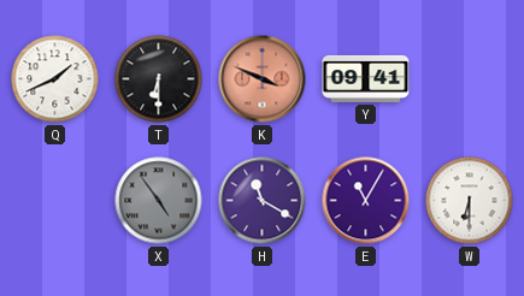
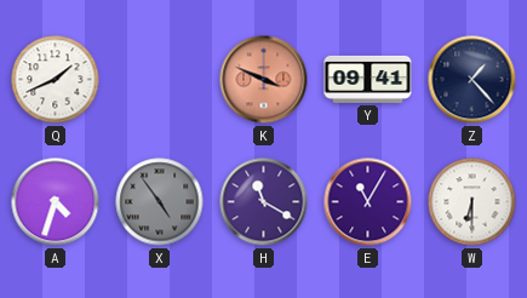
T: 6:30 -> none
Z: none -> 1:23
A: none -> 4:33
